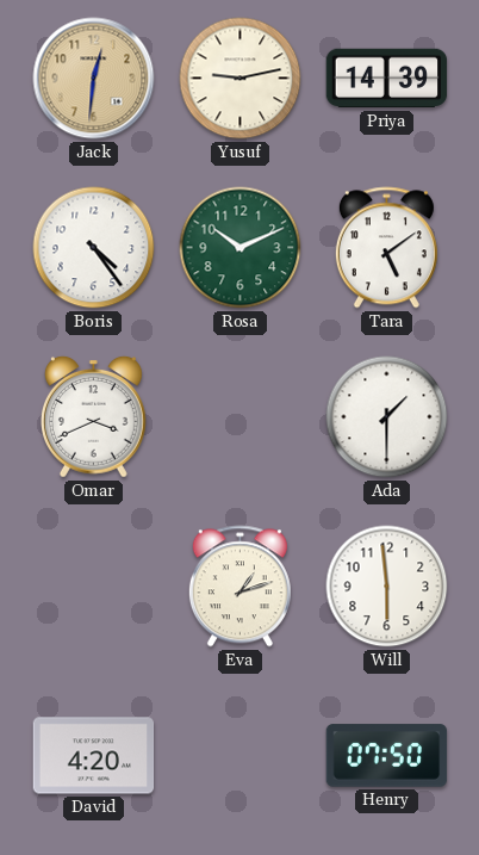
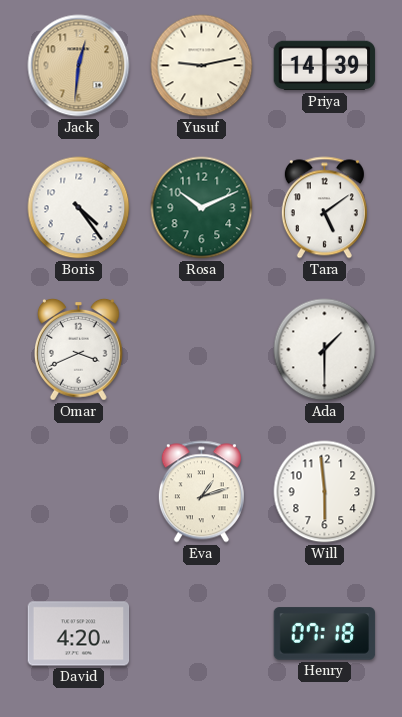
Henry: 07:50 -> 07:18
